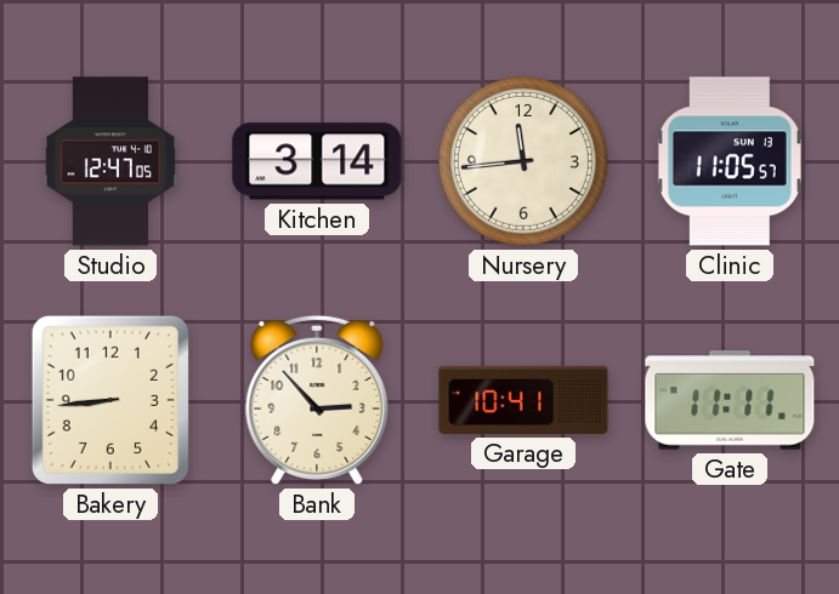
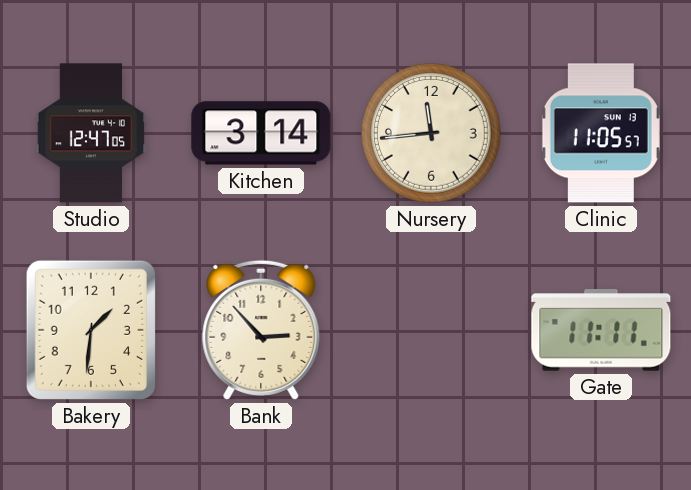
Bakery: 8:44 -> 1:31
Garage: 10:41 -> none
